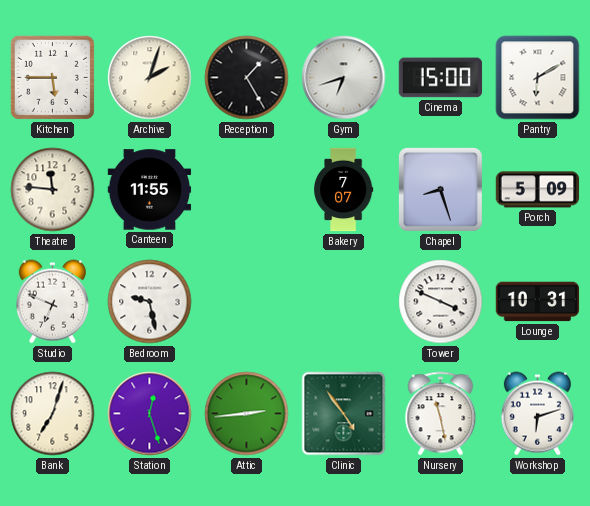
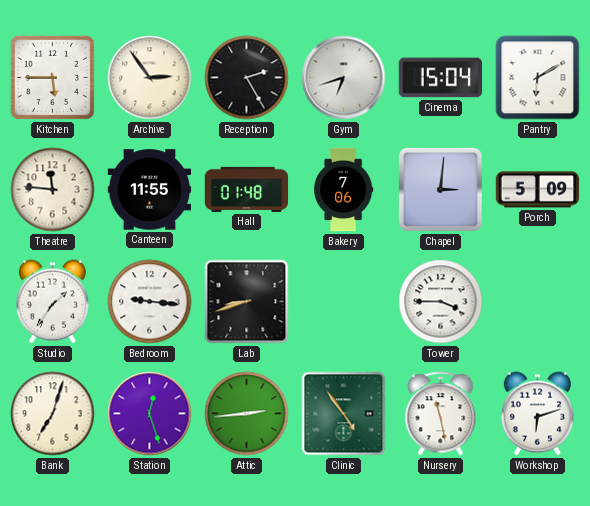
Archive: 2:03 -> 2:54
Reception: 1:25 -> 2:25
Cinema: 15:00 -> 15:04
Hall: none -> 01:48
Bakery: 7:07 -> 7:06
Chapel: 8:27 -> 3:01
Studio: 6:49 -> 1:36
Bedroom: 9:28 -> 9:16
Lab: none -> 8:42
Tower: 3:49 -> 3:45
Lounge: 10:31 -> none
